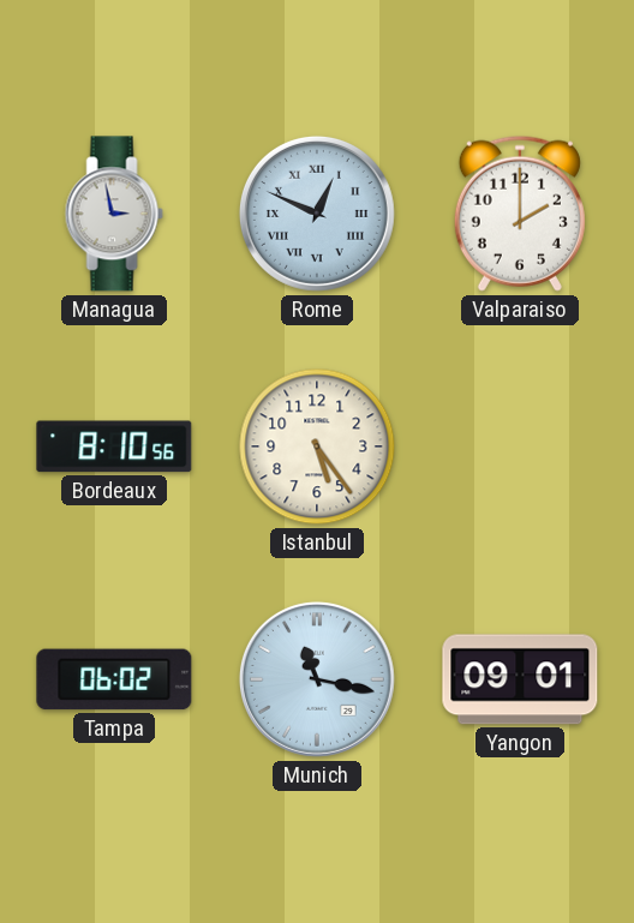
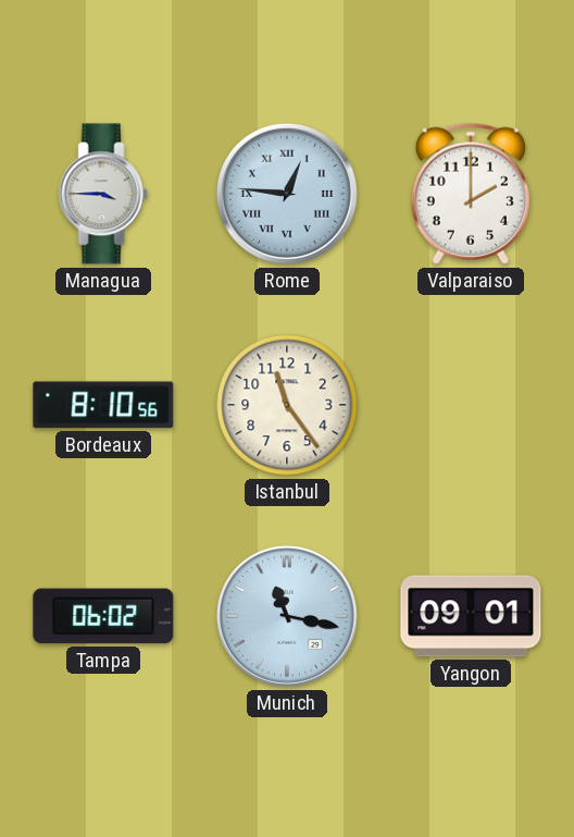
Managua: 2:58 -> 3:45
Rome: 12:49 -> 12:46
Istanbul: 5:24 -> 11:24
